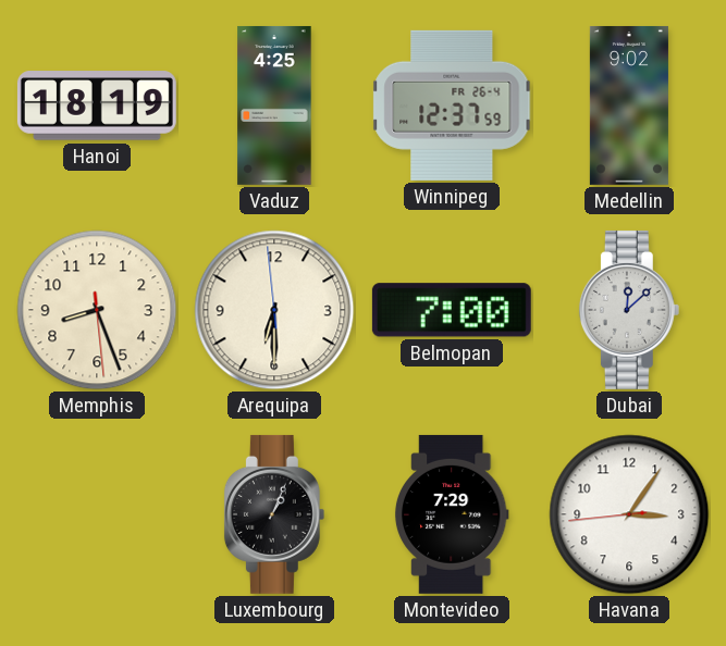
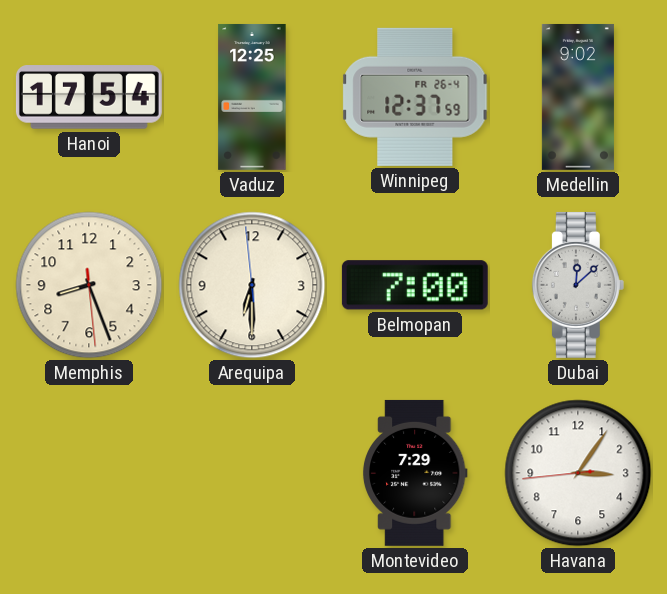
Hanoi: 18:19 -> 17:54
Vaduz: 4:25 -> 12:25
Luxembourg: 1:04 -> none
